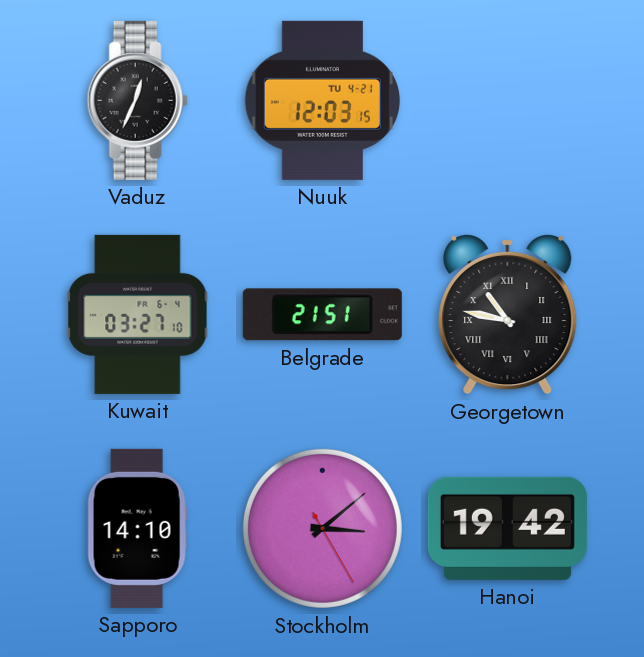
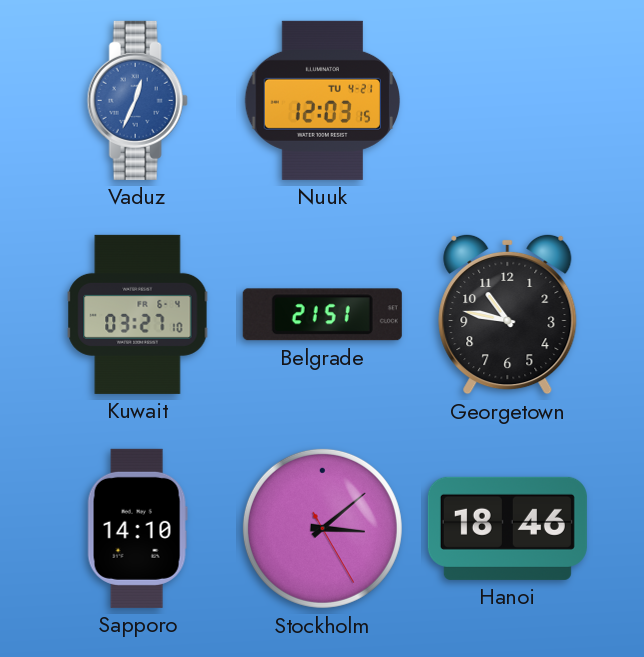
Vaduz dial: black -> blue
Georgetown numerals: Roman -> Arabic
Hanoi: 19:42 -> 18:46
